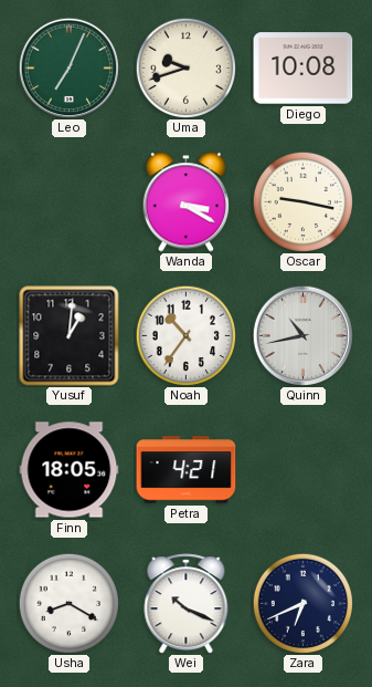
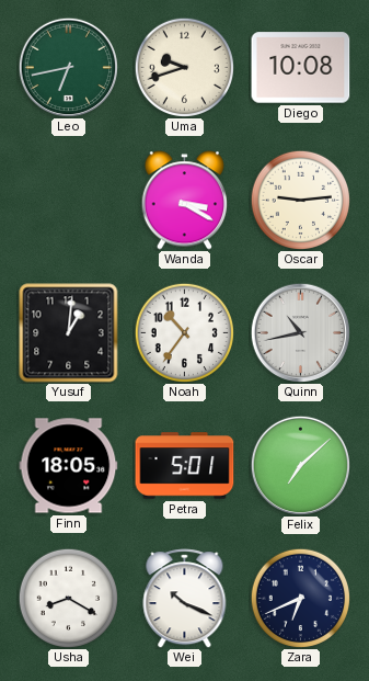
Leo: 7:04 -> 6:43
Oscar: 9:17 -> 9:14
Petra: 4:21 -> 5:01
Felix: none -> 7:08
